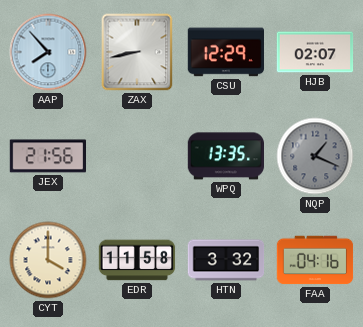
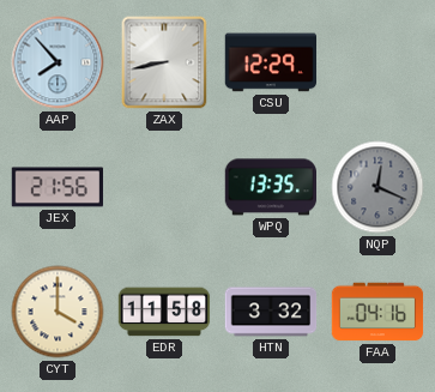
HJB: 02:07 -> none
NQP: 1:19 -> 12:19
